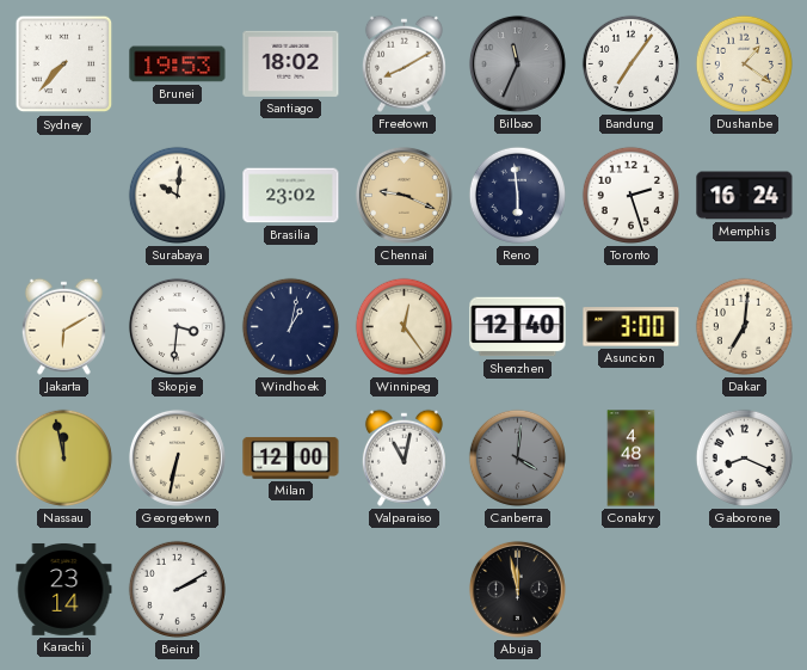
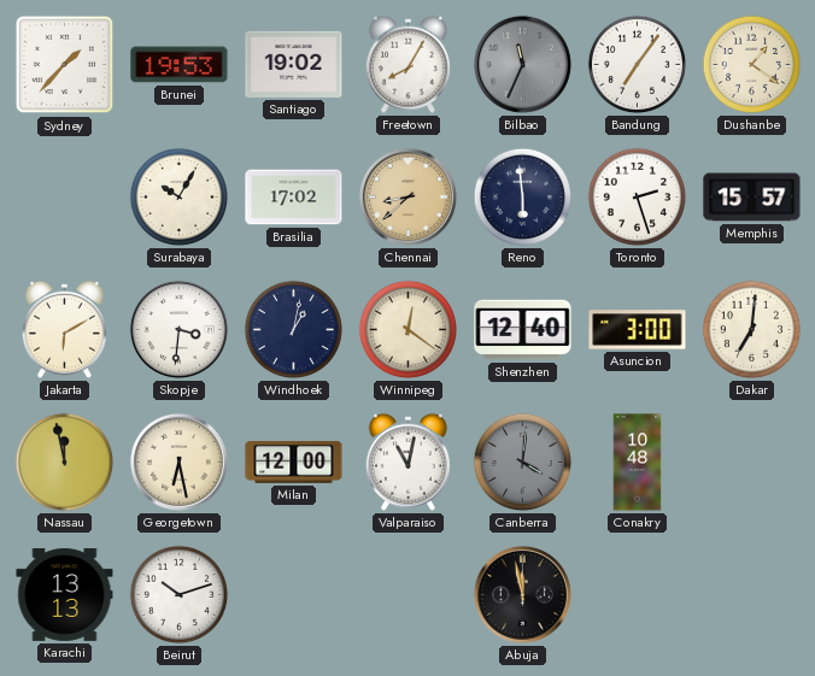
Sydney: 7:37 -> 1:37
Santiago: 18:02 -> 19:02
Freetown: 8:10 -> 8:05
Surabaya: 10:01 -> 10:05
Brasilia: 23:02 -> 17:02
Chennai: 9:19 -> 8:38
Memphis: 16:24 -> 15:57
Winnipeg: 12:24 -> 12:21
Georgetown: 6:32 -> 6:28
Conakry: 4:48 -> 10:48
Gaborone: 8:19 -> none
Karachi: 23:14 -> 13:13
Beirut: 2:10 -> 10:12
